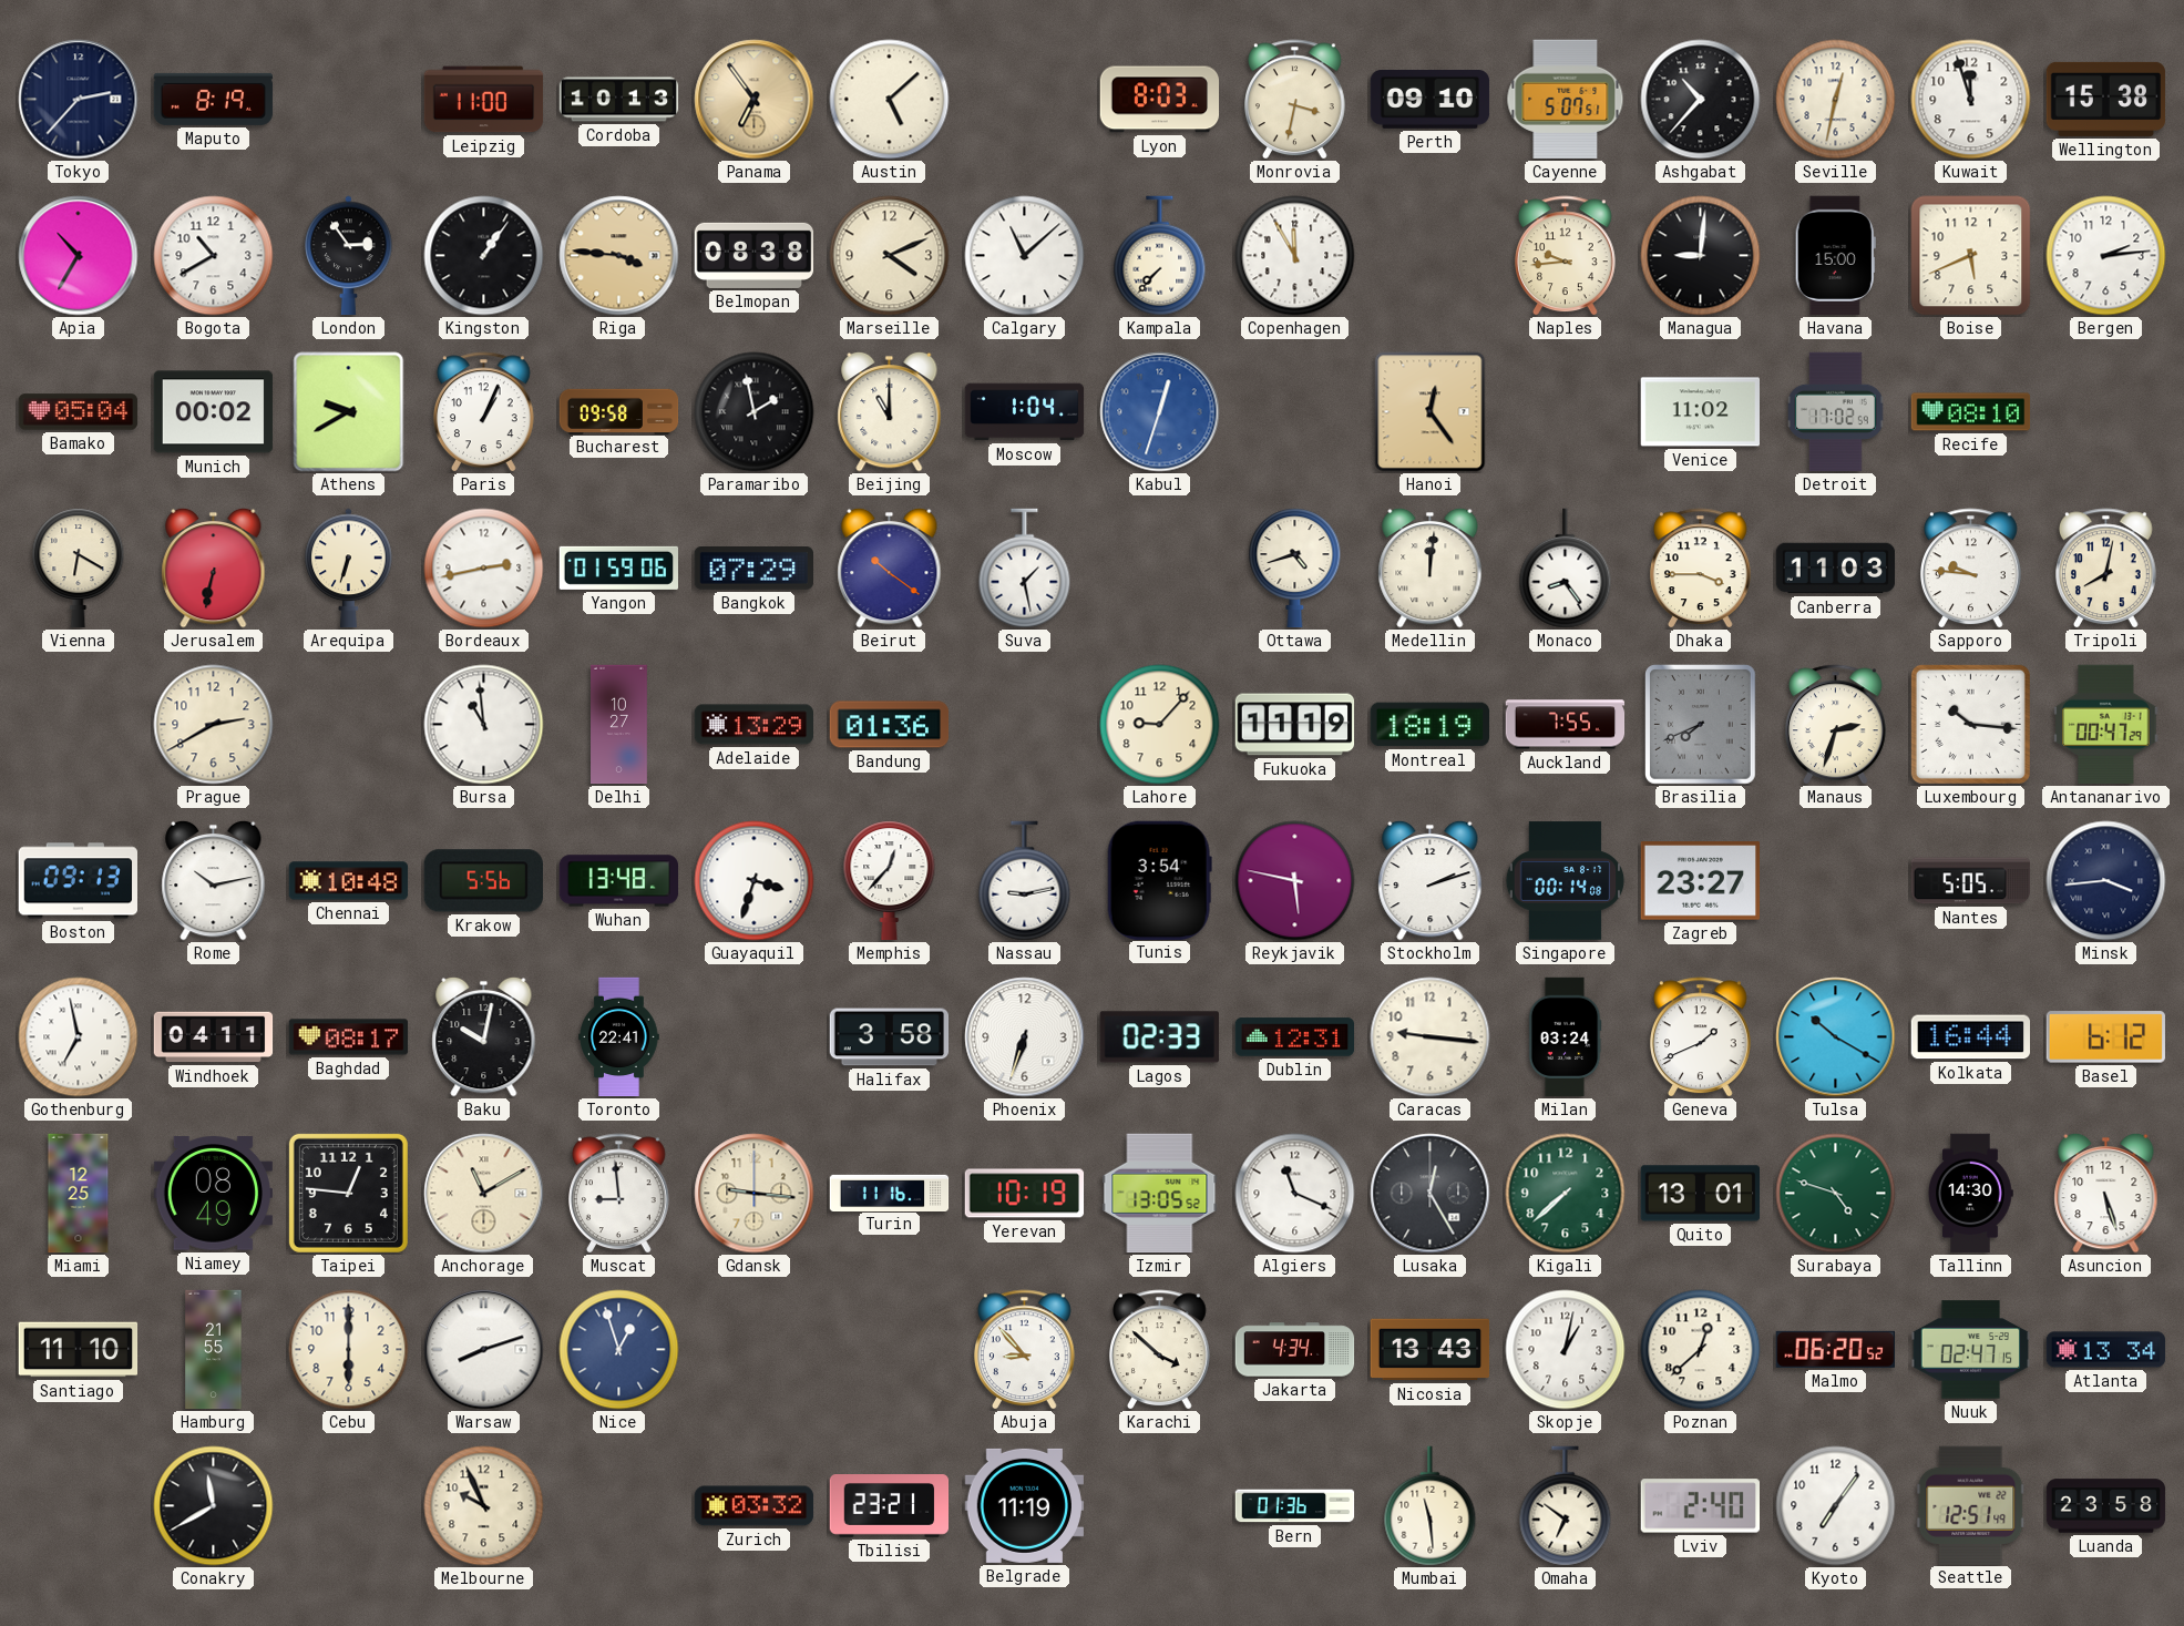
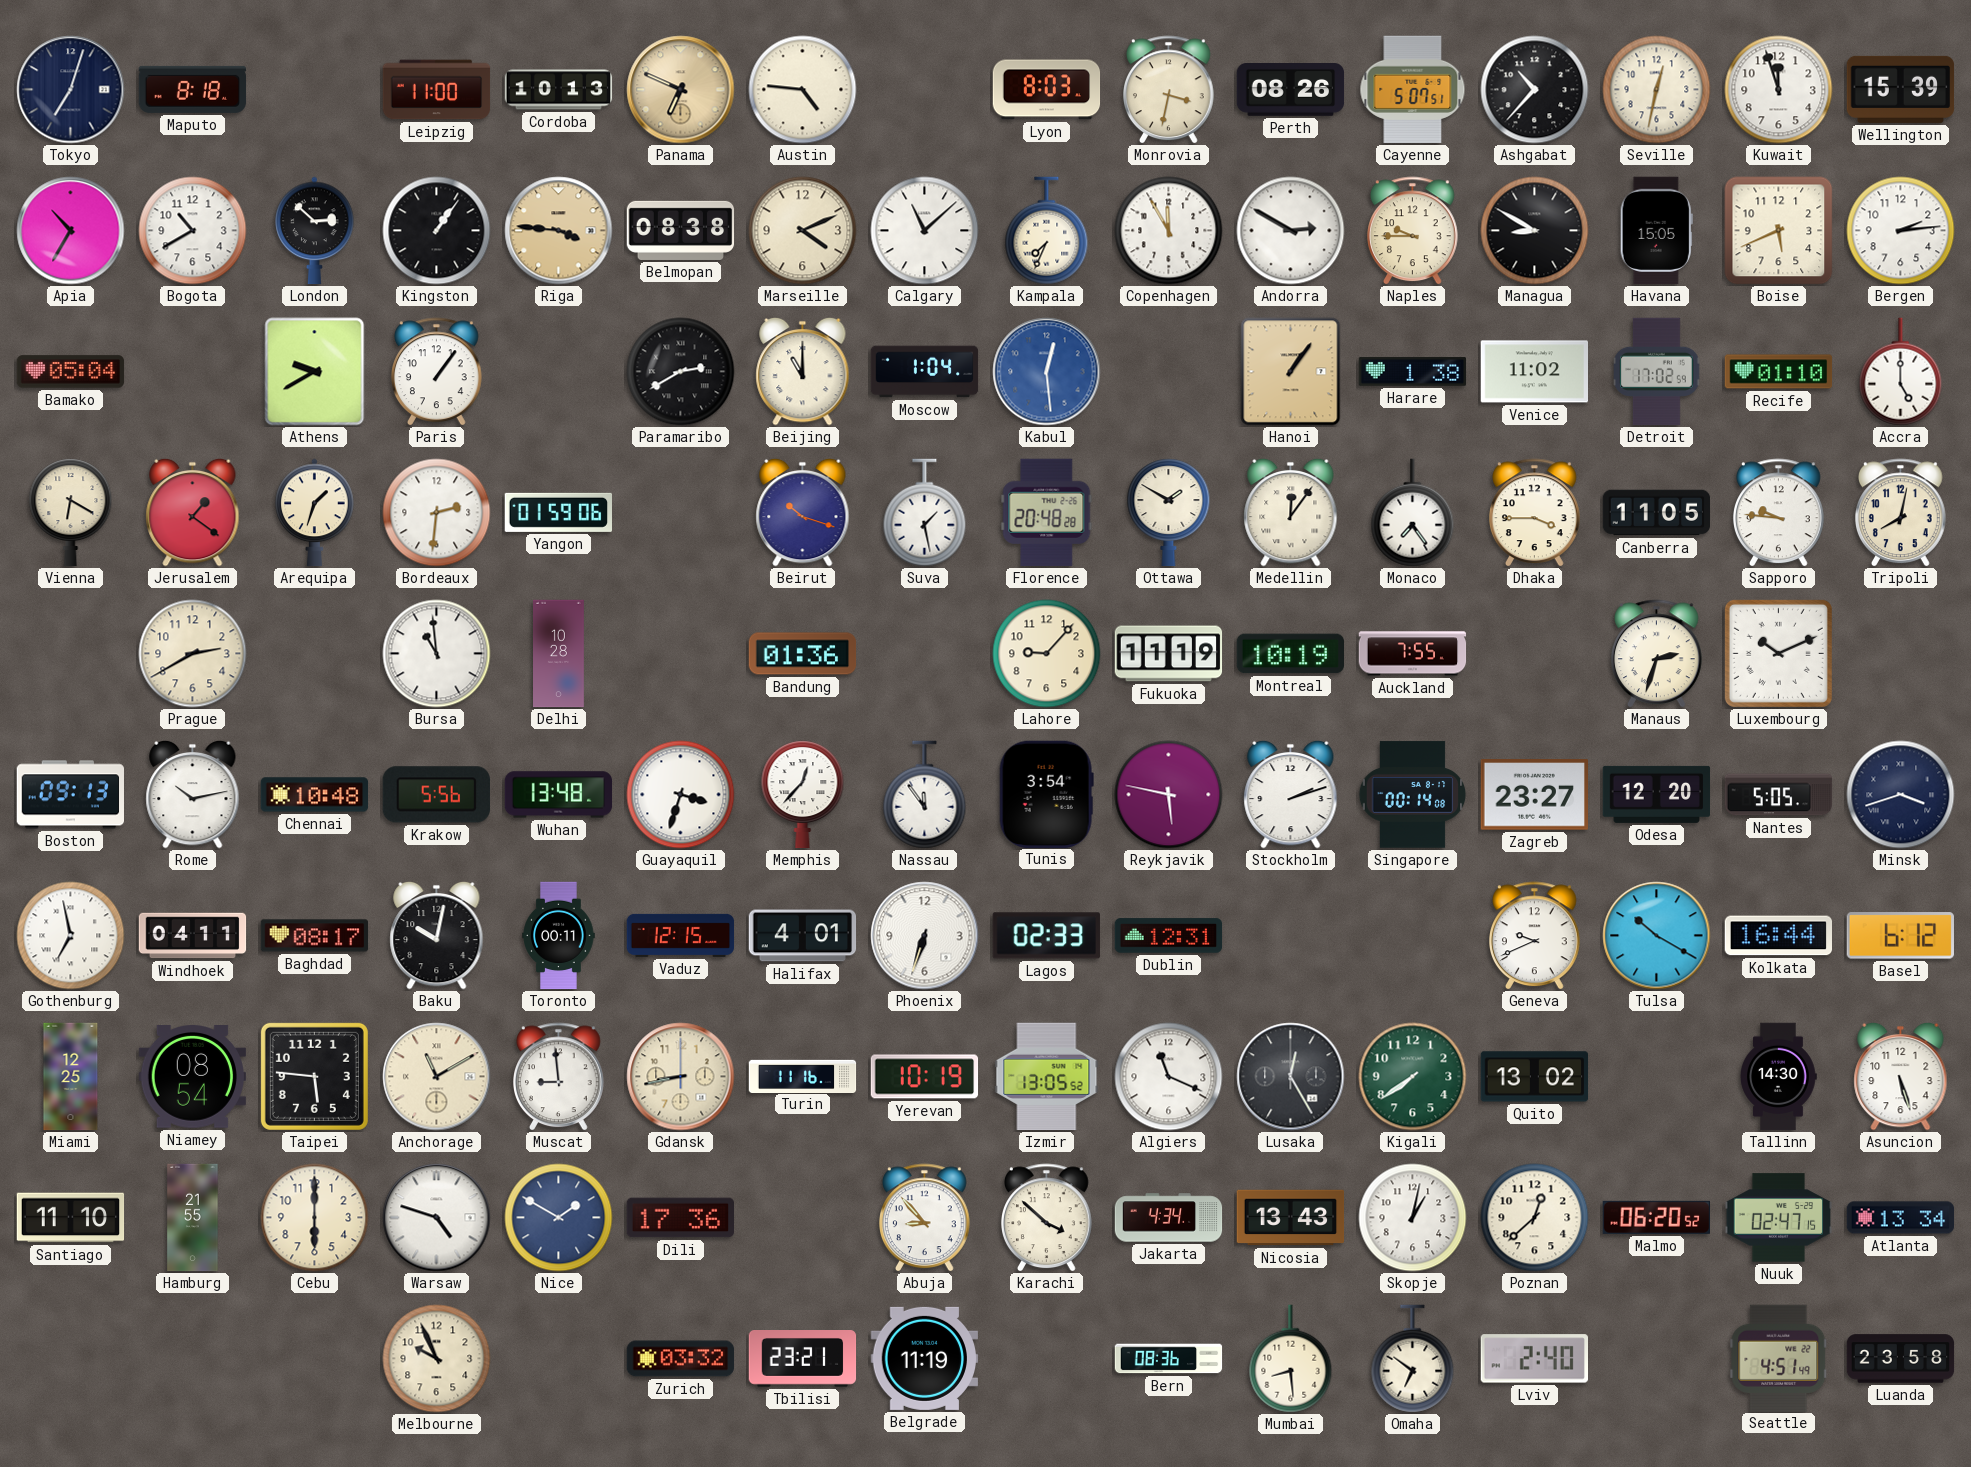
Tokyo: 2:37 -> 7:03
Maputo: 8:19 -> 8:18
Panama: 6:54 -> 6:49
Austin: 5:08 -> 4:46
Perth: 09:10 -> 08:26
Wellington: 15:38 -> 15:39
London: 2:54 -> 2:52
Kampala: 7:37 -> 7:34
Andorra: none -> 2:50
Naples: 9:44 -> 9:45
Managua: 9:01 -> 8:50
Havana: 15:00 -> 15:05
Munich: 00:02 -> none
Paris: 1:04 -> 1:06
Bucharest: 09:58 -> none
Paramaribo: 1:58 -> 2:40
Kabul: 12:33 -> 12:29
Hanoi: 12:24 -> 1:06
Harare: none -> 1:38
Recife: 08:10 -> 01:10
Accra: none -> 5:00
Jerusalem: 6:32 -> 1:21
Arequipa: 6:33 -> 1:33
Bordeaux: 2:43 -> 2:31
Bangkok: 07:29 -> none
Beirut: 10:21 -> 10:18
Florence: none -> 20:48
Ottawa: 4:42 -> 1:50
Medellin: 12:01 -> 12:06
Monaco: 8:24 -> 7:24
Canberra: 11:03 -> 11:05
Delhi: 10:27 -> 10:28
Adelaide: 13:29 -> none
Montreal: 18:19 -> 10:19
Brasilia: 7:41 -> none
Luxembourg: 10:16 -> 10:11
Antananarivo: 00:47 -> none
Nassau: 9:13 -> 11:54
Odesa: none -> 12:20
Minsk: 3:44 -> 3:42
Toronto: 22:41 -> 00:11
Vaduz: none -> 12:15
Halifax: 3:58 -> 4:01
Caracas: 9:16 -> none
Milan: 03:24 -> none
Geneva: 1:41 -> 9:41
Niamey: 08:49 -> 08:54
Taipei: 12:46 -> 5:46
Gdansk: 9:16 -> 8:43
Kigali: 7:38 -> 7:39
Quito: 13:01 -> 13:02
Surabaya: 4:48 -> none
Warsaw: 8:12 -> 4:48
Nice: 12:57 -> 1:50
Dili: none -> 17:36
Conakry: 11:40 -> none
Bern: 01:36 -> 08:36
Mumbai: 11:29 -> 8:29
Kyoto: 7:06 -> none
Seattle: 12:51 -> 4:51
